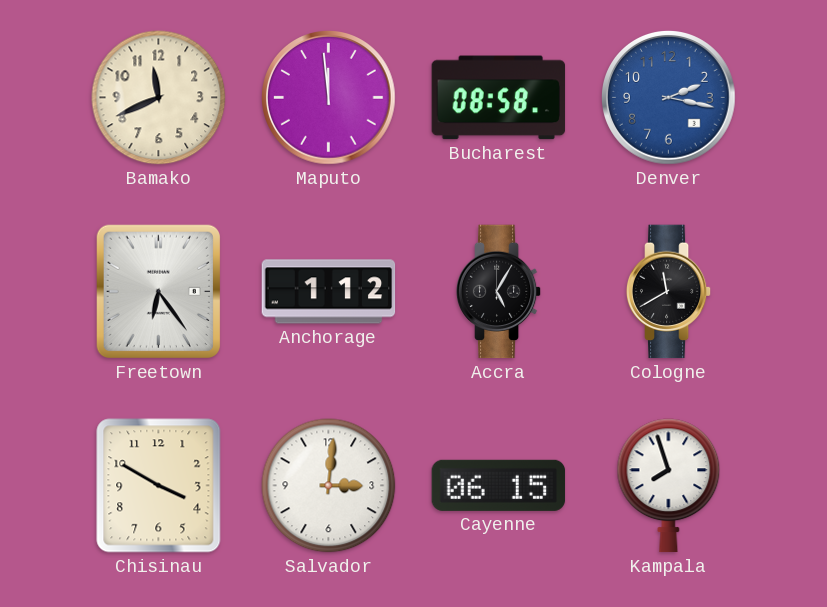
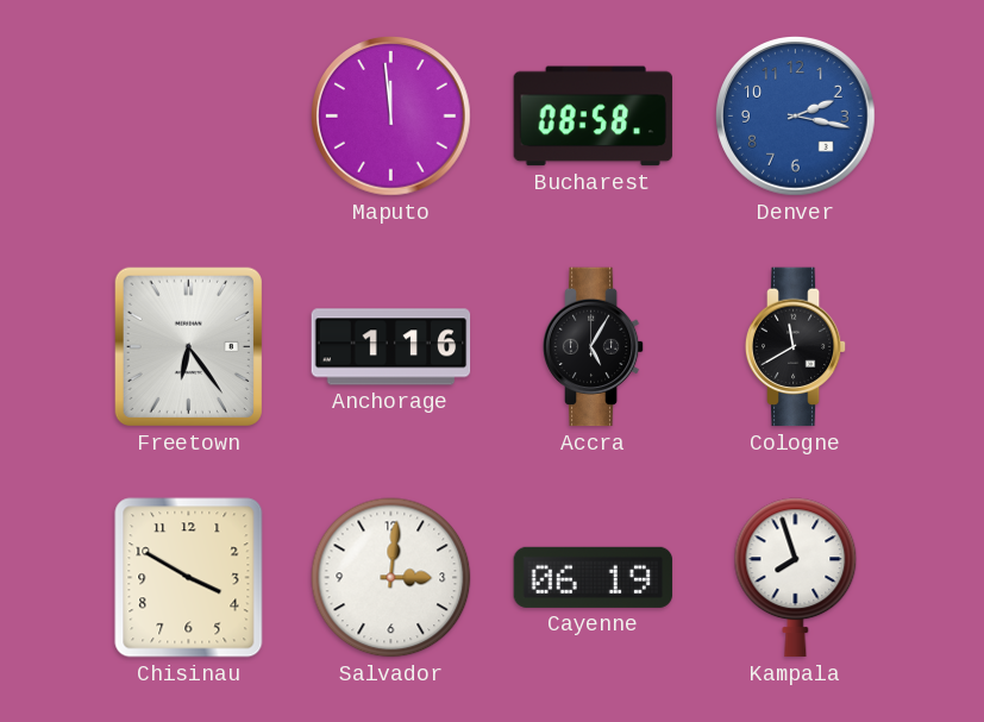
Bamako: 11:41 -> none
Anchorage: 1:12 -> 1:16
Cayenne: 06:15 -> 06:19
